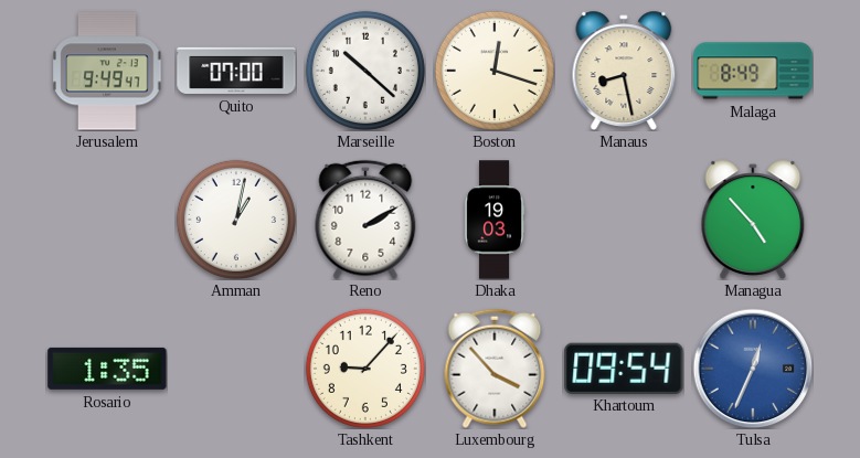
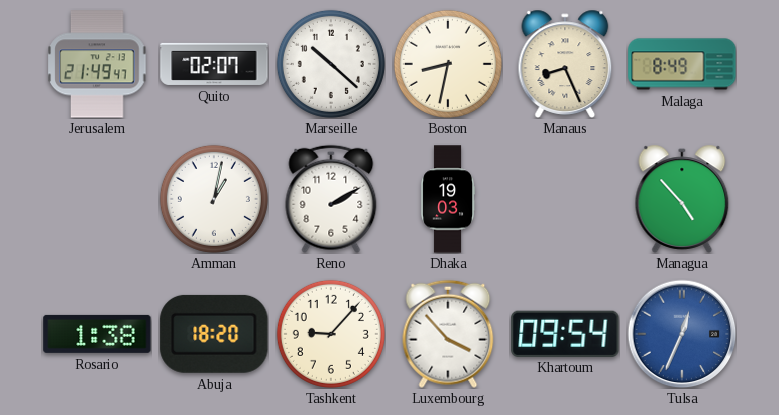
Jerusalem: 9:49 -> 21:49
Quito: 07:00 -> 02:07
Boston: 12:18 -> 8:32
Manaus: 8:28 -> 8:26
Rosario: 1:35 -> 1:38
Abuja: none -> 18:20
